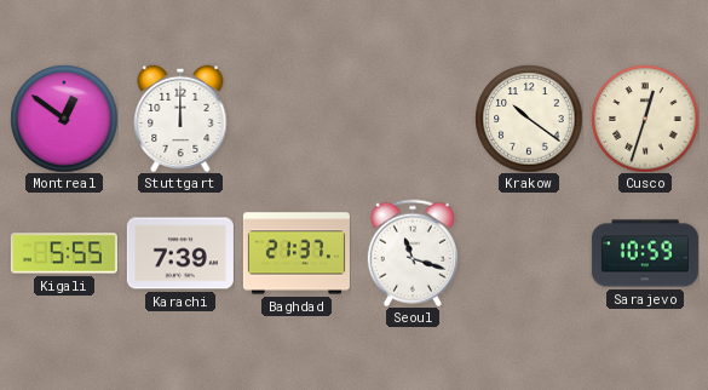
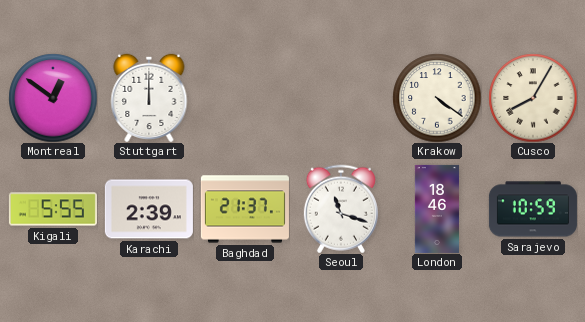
Krakow: 10:21 -> 4:21
Cusco: 12:33 -> 8:05
Karachi: 7:39 -> 2:39
London: none -> 18:46
